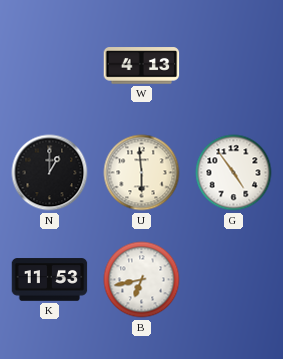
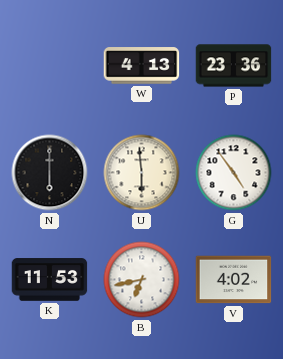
P: none -> 23:36
N: 1:00 -> 6:00
V: none -> 4:02
